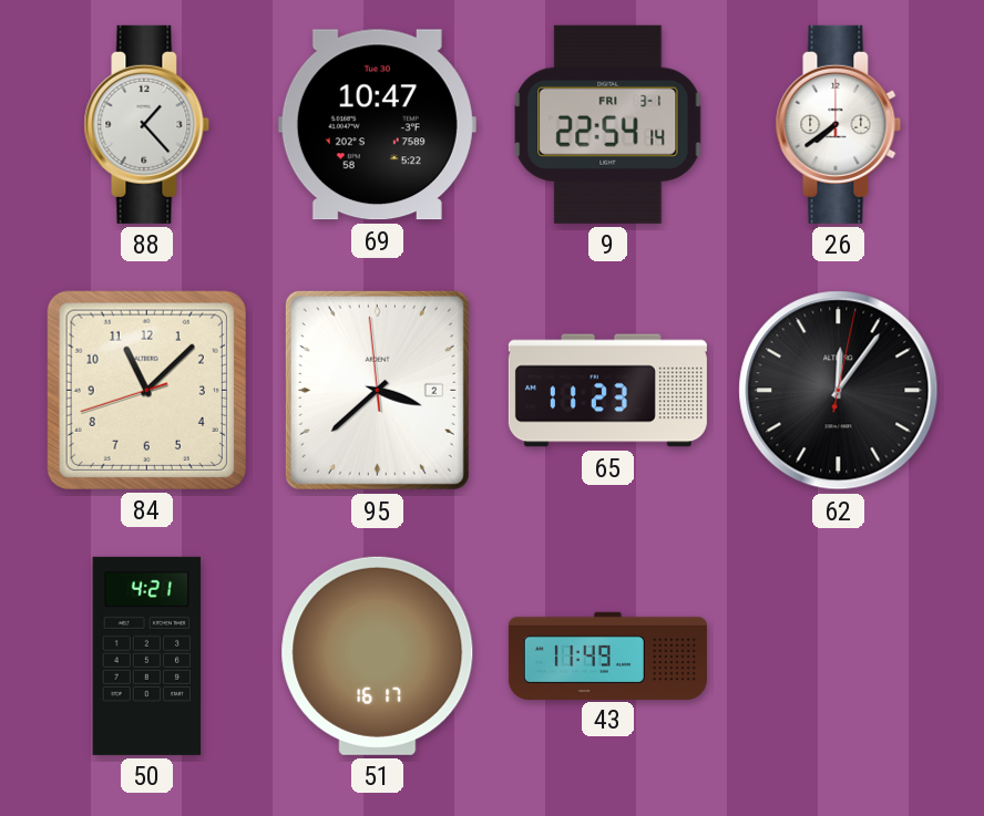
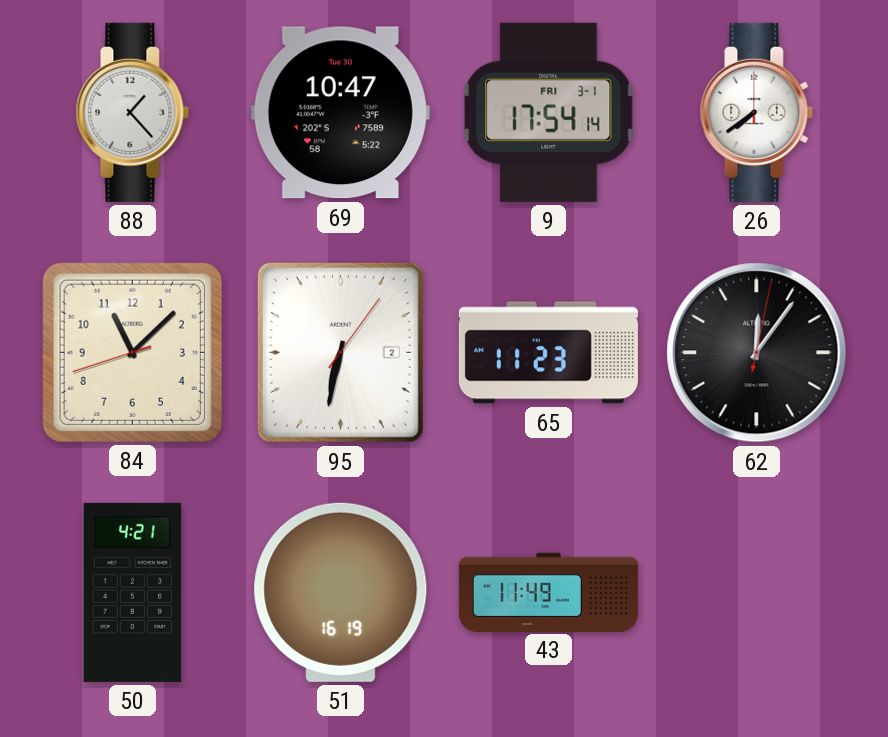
9: 22:54 -> 17:54
95: 3:37 -> 6:32
51: 16:17 -> 16:19
